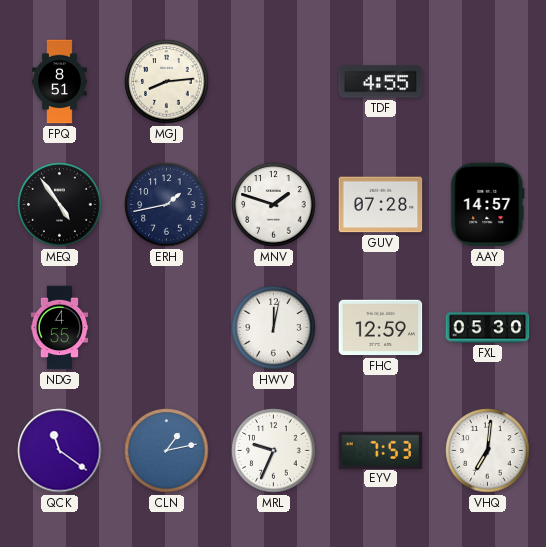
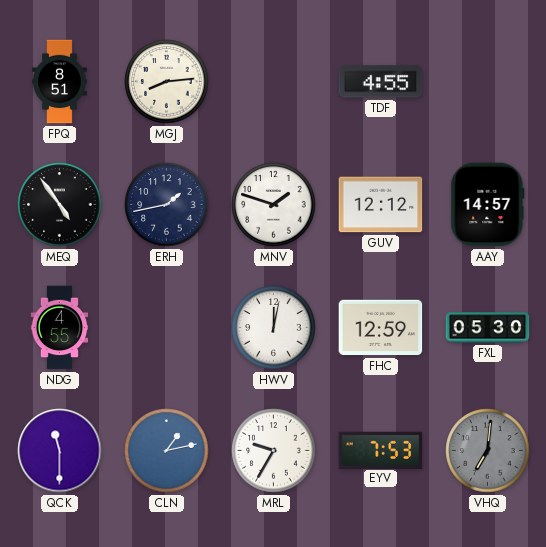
GUV: 07:28 -> 12:12
QCK: 11:21 -> 11:30
MRL: 9:34 -> 9:35
VHQ dial: white -> grey
